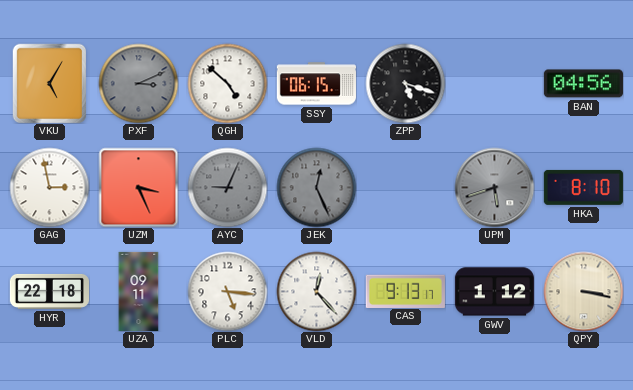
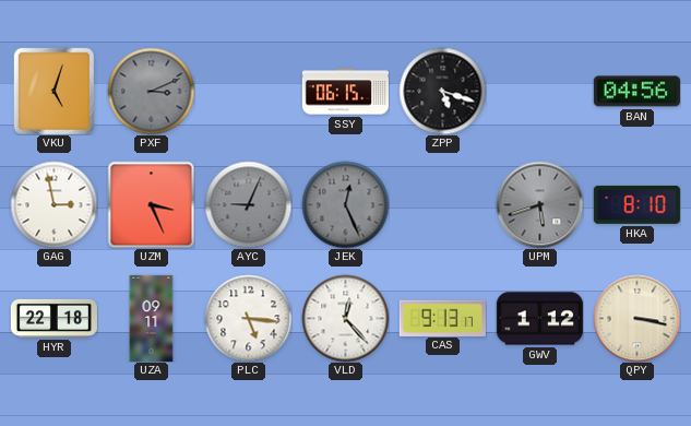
VKU: 5:05 -> 5:03
QGH: 4:52 -> none
